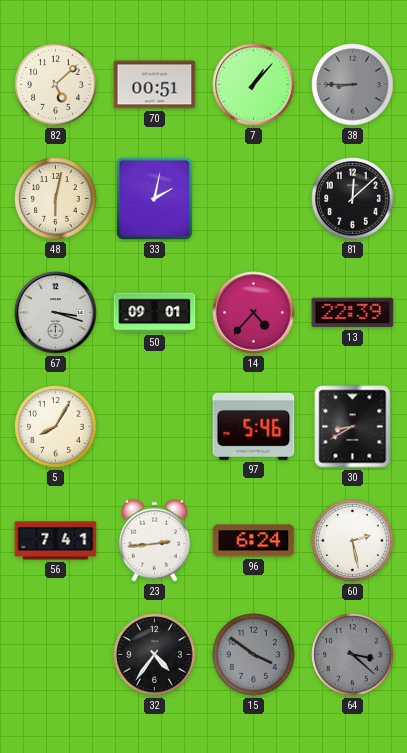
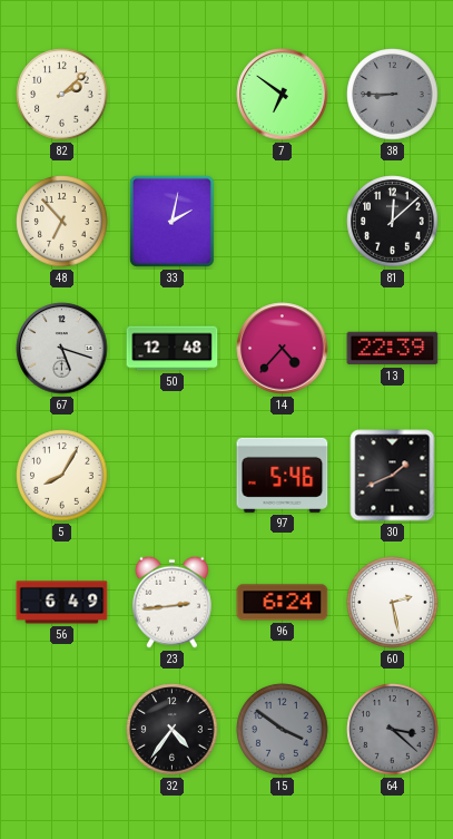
82: 5:08 -> 2:08
70: 00:51 -> none
7: 1:07 -> 6:51
48: 6:02 -> 6:53
67: 3:18 -> 5:18
50: 09:01 -> 12:48
30: 8:40 -> 1:41
56: 7:41 -> 6:49
